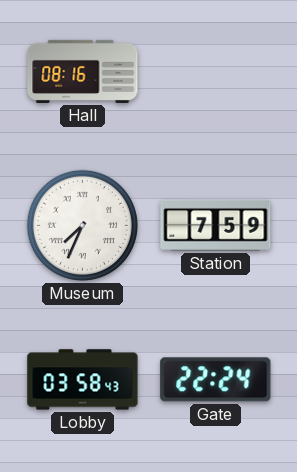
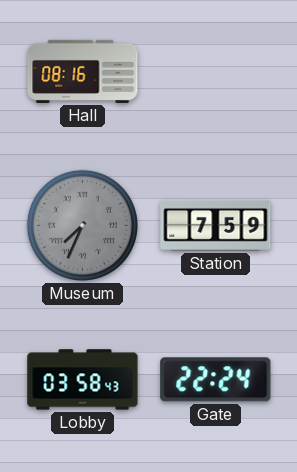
Museum dial: white -> grey
